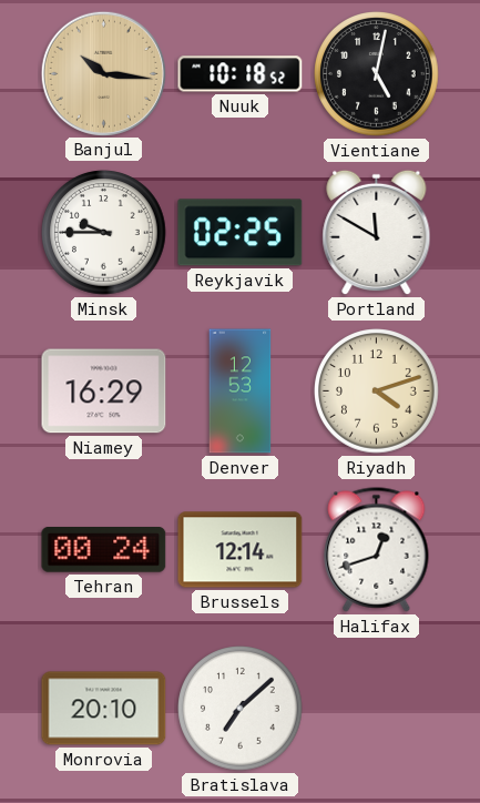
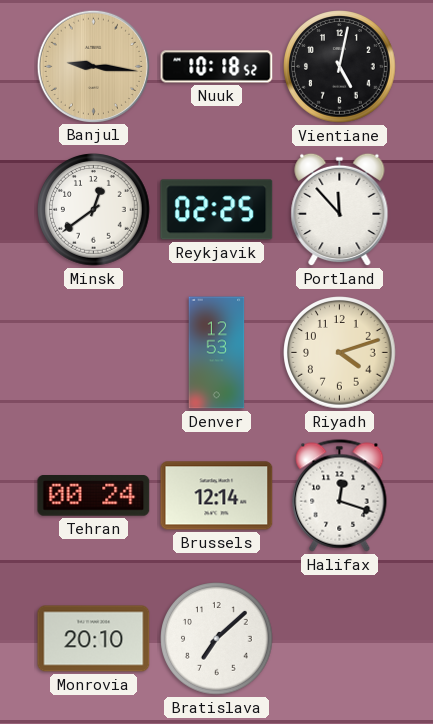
Banjul: 10:16 -> 9:16
Minsk: 9:45 -> 12:39
Portland: 11:50 -> 11:53
Niamey: 16:29 -> none
Halifax: 12:42 -> 12:18
